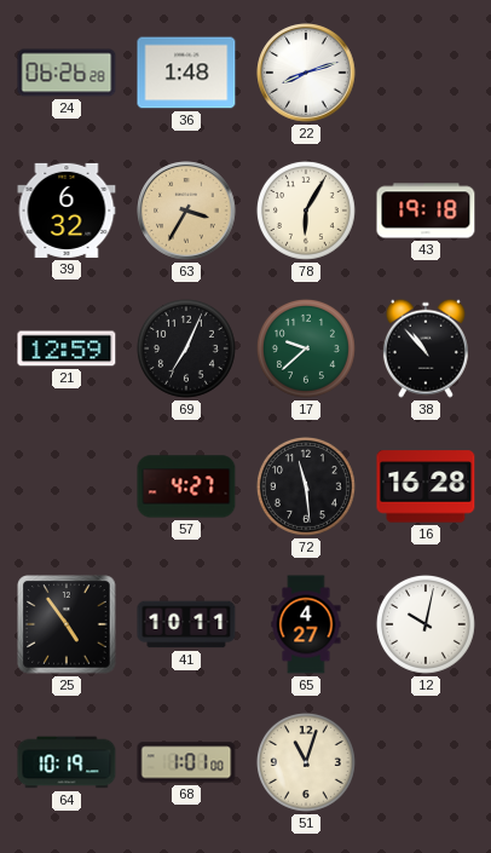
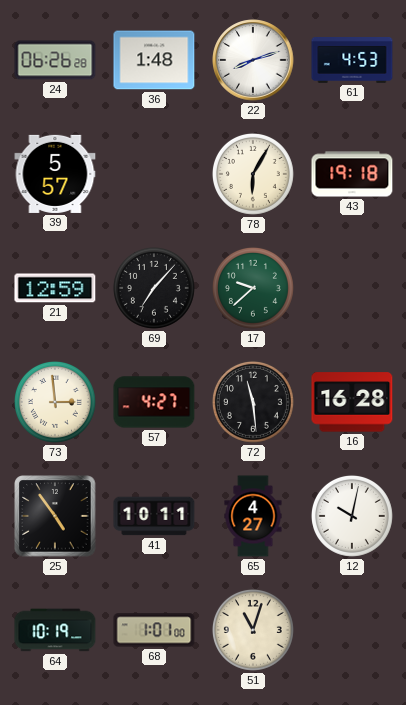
61: none -> 4:53
39: 6:32 -> 5:57
63: 3:35 -> none
69: 7:04 -> 7:07
38: 10:53 -> none
73: none -> 2:59
